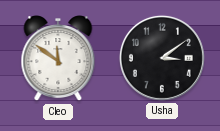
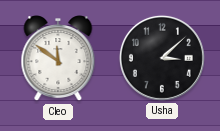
Usha: 3:09 -> 3:08
